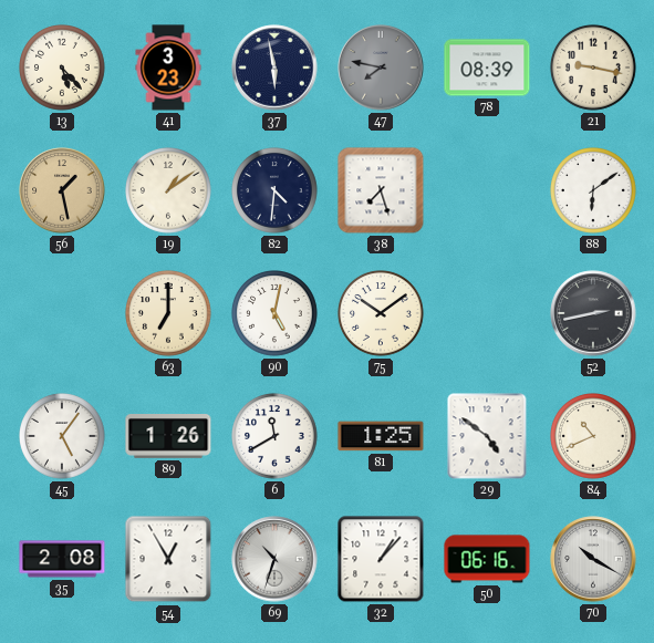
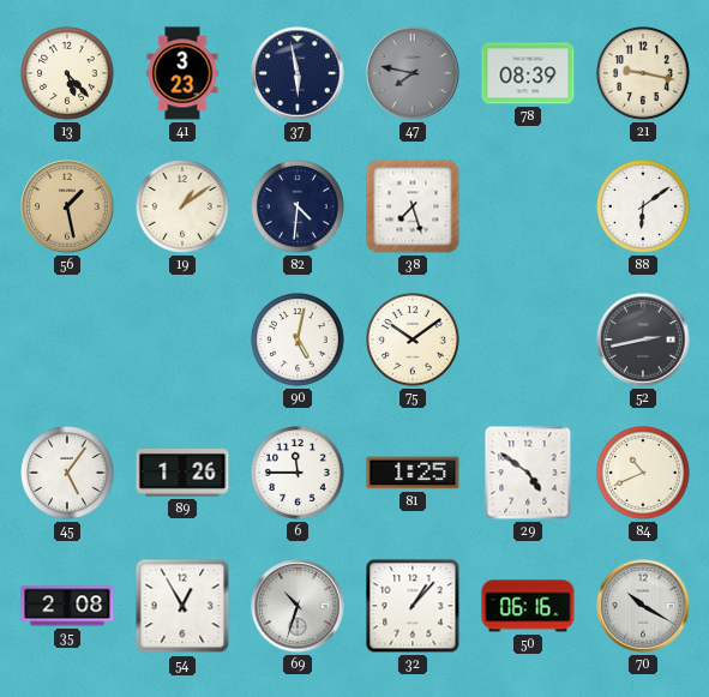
63: 7:00 -> none
6: 11:40 -> 11:45
